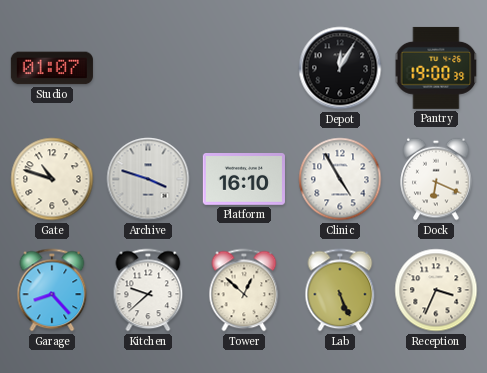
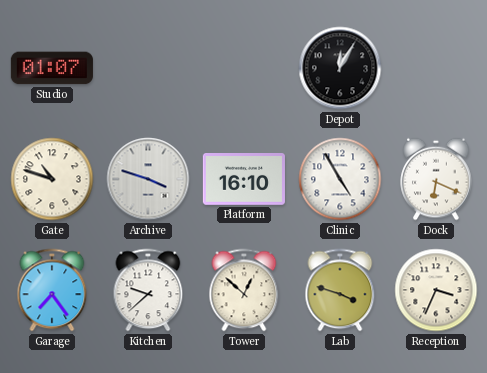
Pantry: 19:00 -> none
Garage: 8:23 -> 7:24
Lab: 5:26 -> 3:48
